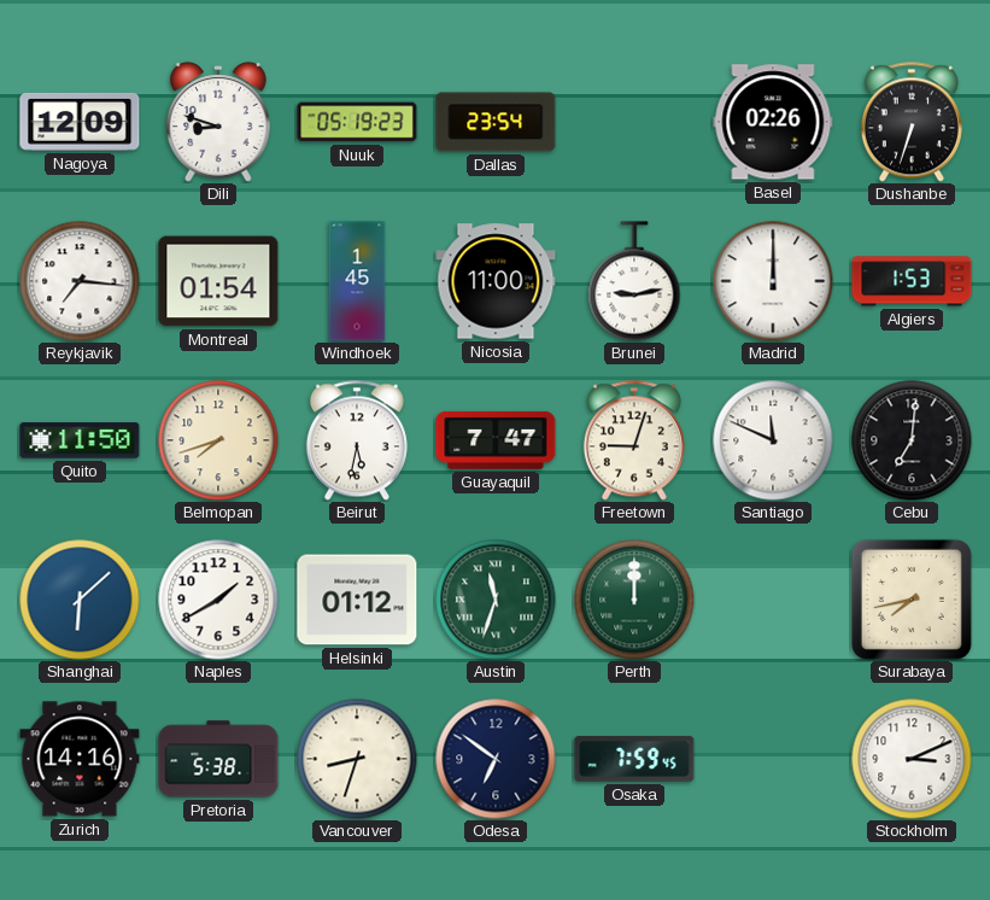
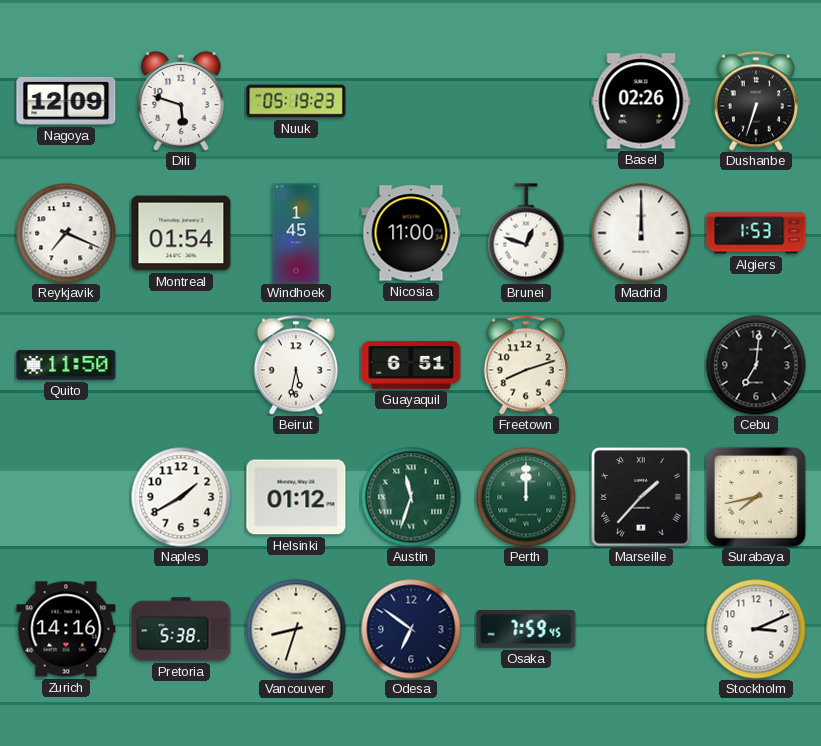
Dili: 8:48 -> 5:48
Dallas: 23:54 -> none
Reykjavik: 7:16 -> 7:19
Brunei: 9:13 -> 12:48
Belmopan: 7:42 -> none
Guayaquil: 7:47 -> 6:51
Freetown: 9:03 -> 8:12
Santiago: 11:49 -> none
Shanghai: 6:08 -> none
Marseille: none -> 1:37
